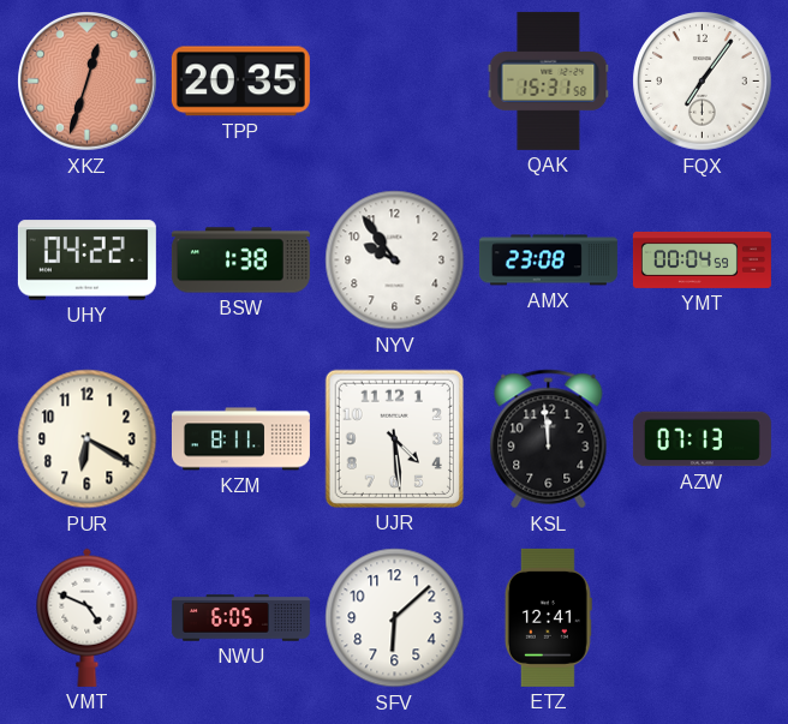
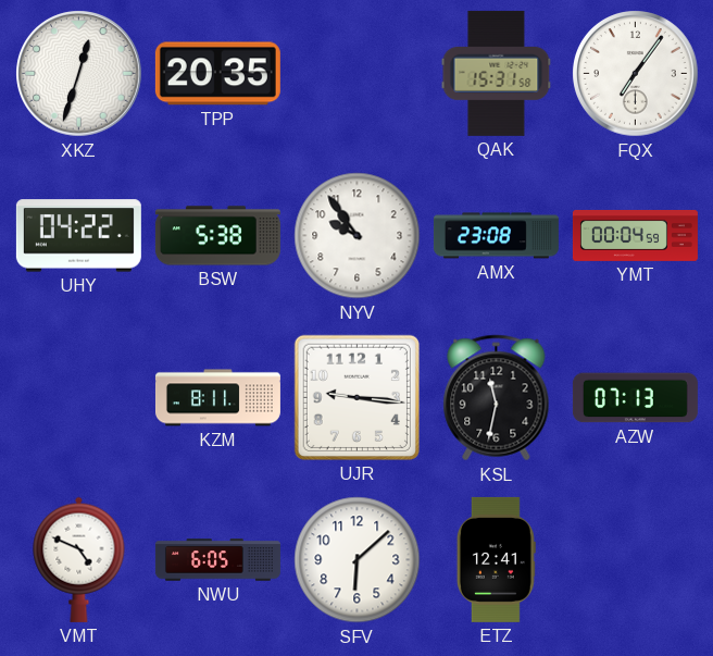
XKZ dial: salmon -> white
BSW: 1:38 -> 5:38
PUR: 6:20 -> none
UJR: 4:29 -> 9:16
KSL: 11:59 -> 11:32
